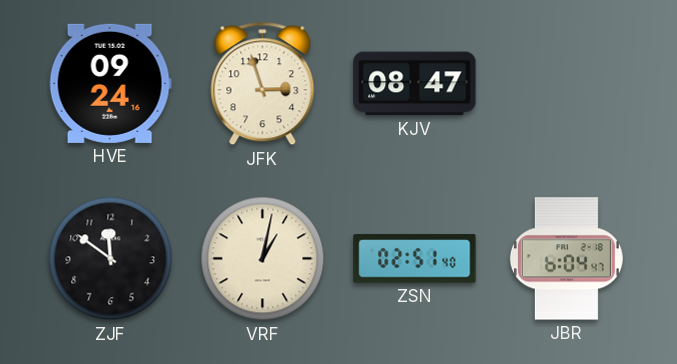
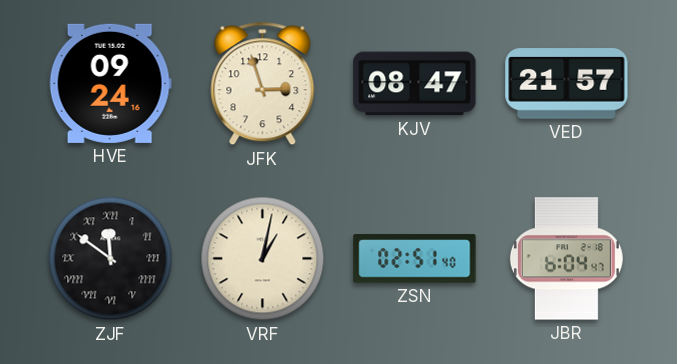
VED: none -> 21:57
ZJF numerals: Arabic -> Roman
